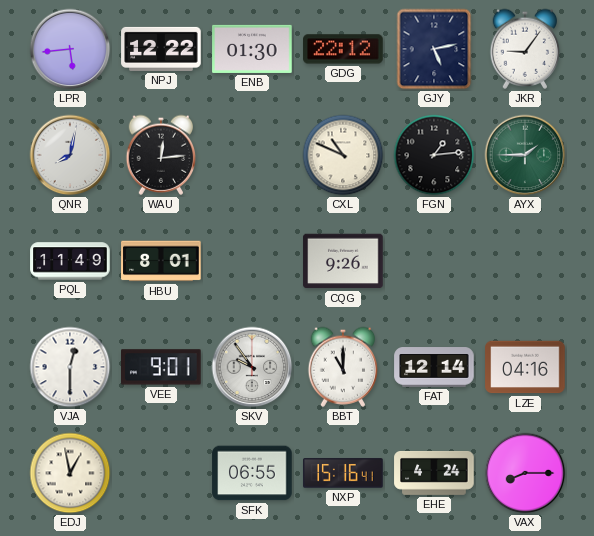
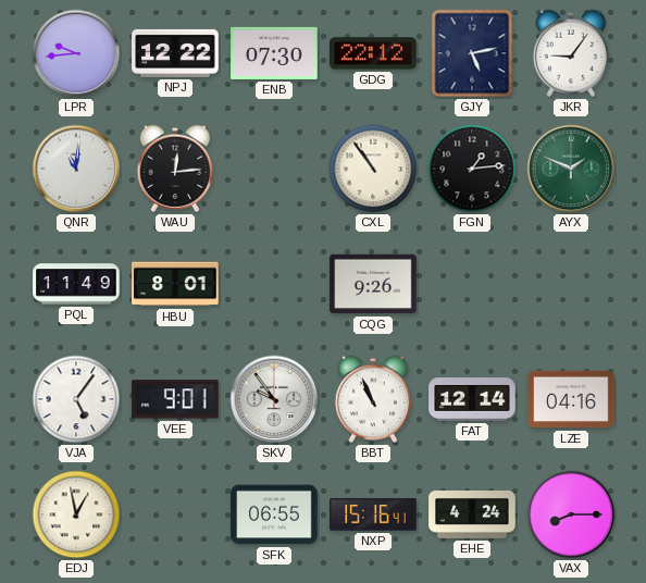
LPR: 5:44 -> 9:44
ENB: 01:30 -> 07:30
QNR: 8:02 -> 11:01
CXL: 10:49 -> 10:54
AYX: 1:45 -> 1:49
VJA: 12:30 -> 5:06
BBT: 11:00 -> 10:56
